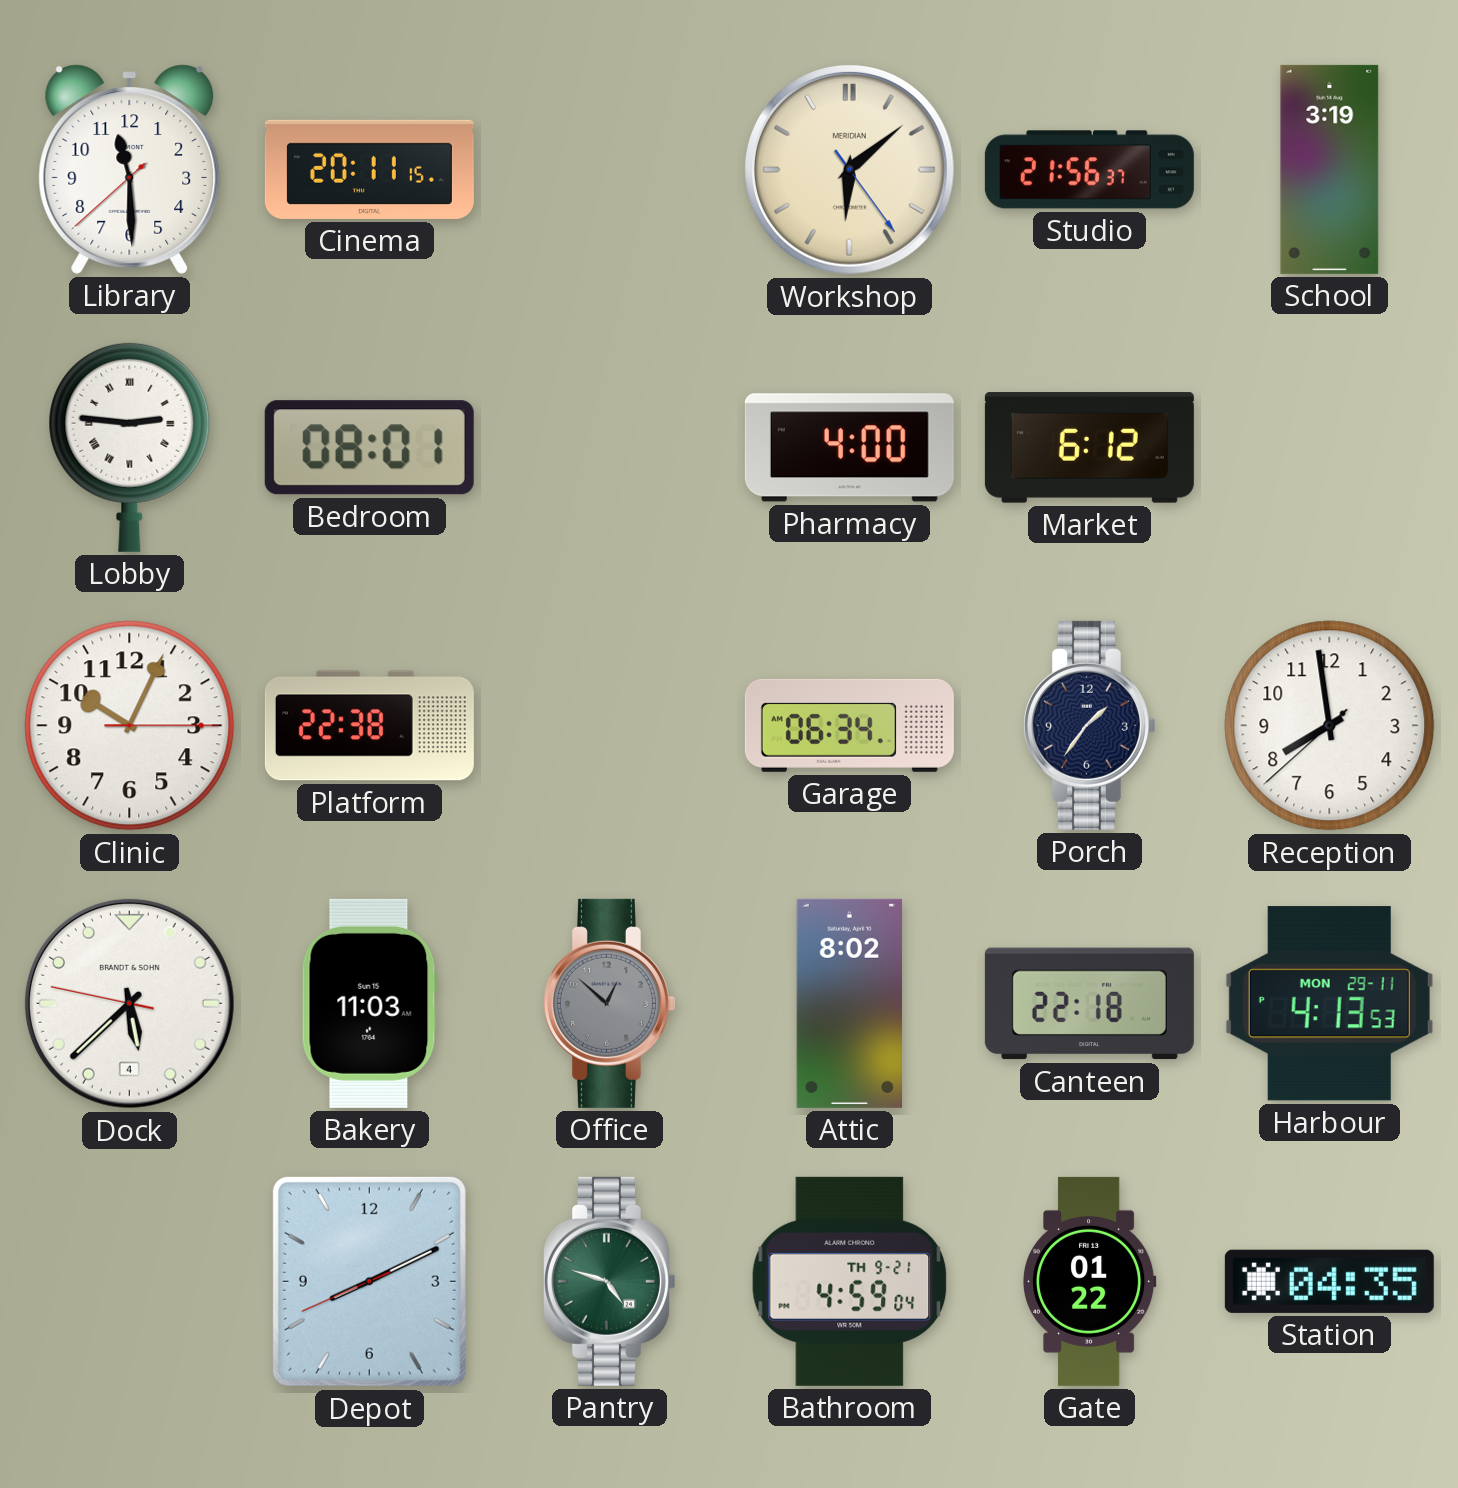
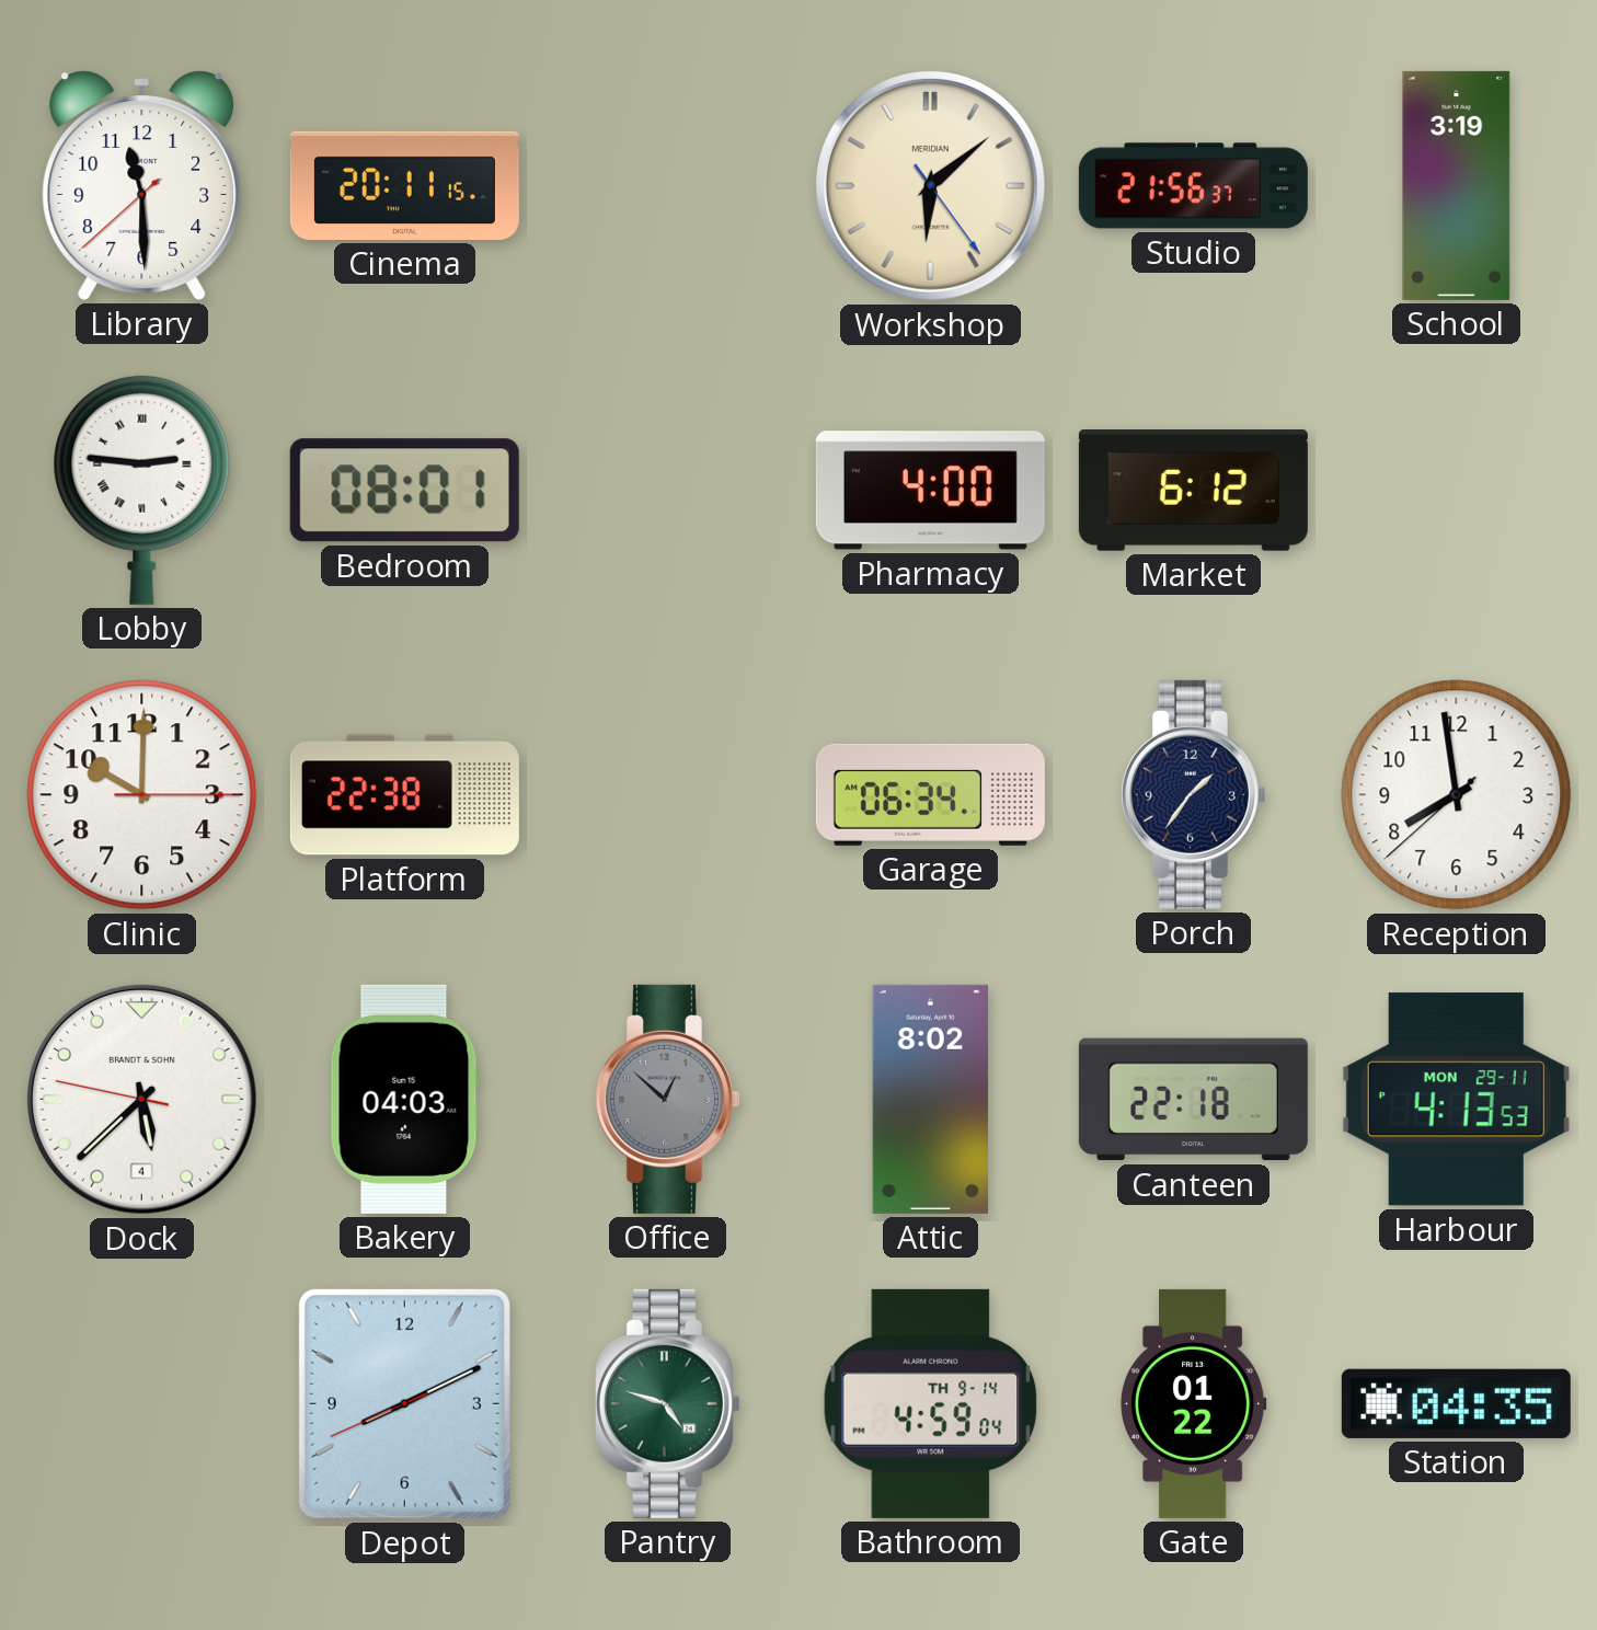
Clinic: 10:04 -> 10:00
Bakery: 11:03 -> 04:03
Bathroom date: TH 9-21 -> TH 9-14
